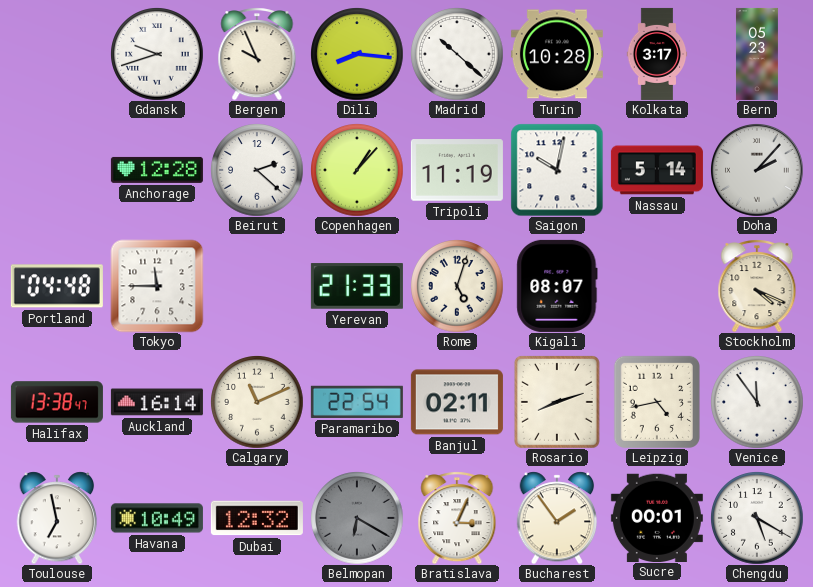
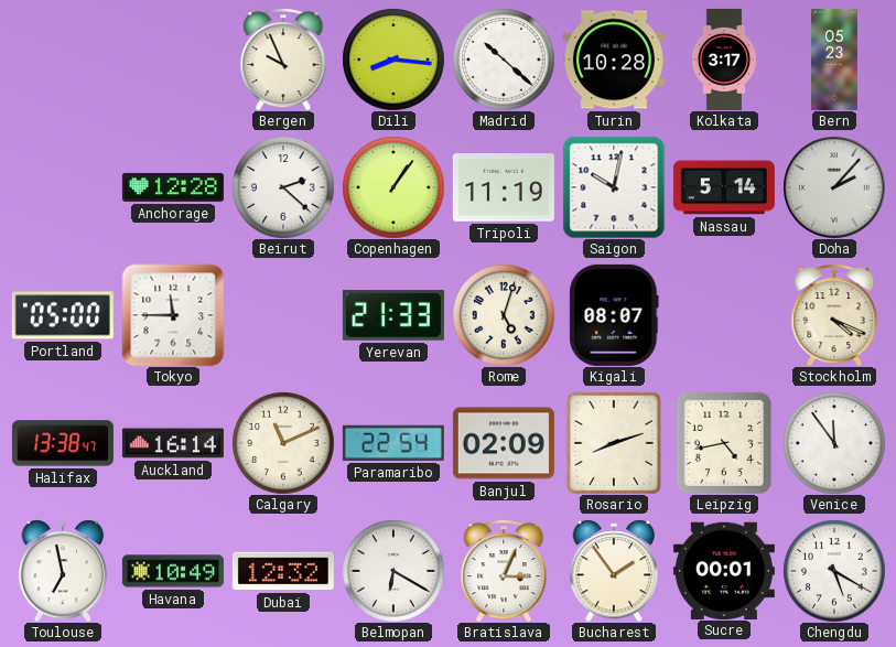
Gdansk: 9:42 -> none
Copenhagen: 1:07 -> 1:06
Portland: 04:48 -> 05:00
Banjul: 02:11 -> 02:09
Belmopan dial: grey -> white
